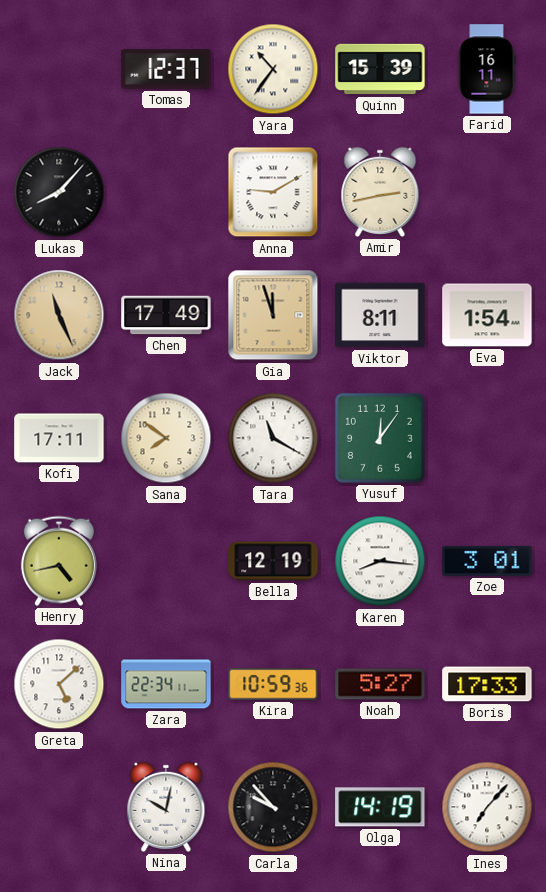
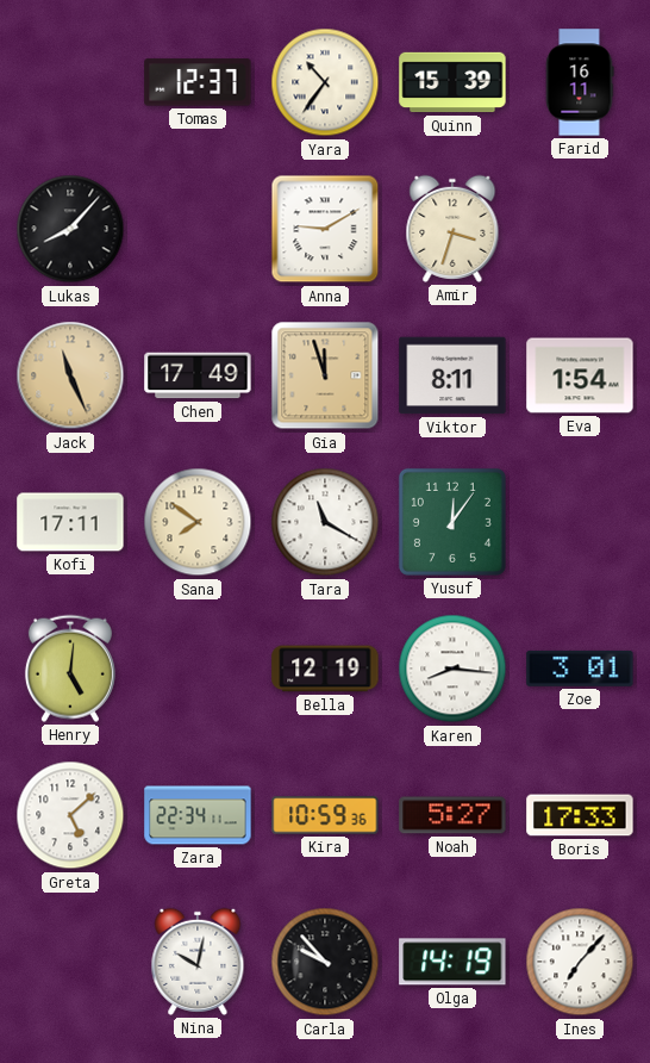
Amir: 2:43 -> 3:33
Henry: 4:43 -> 5:01
